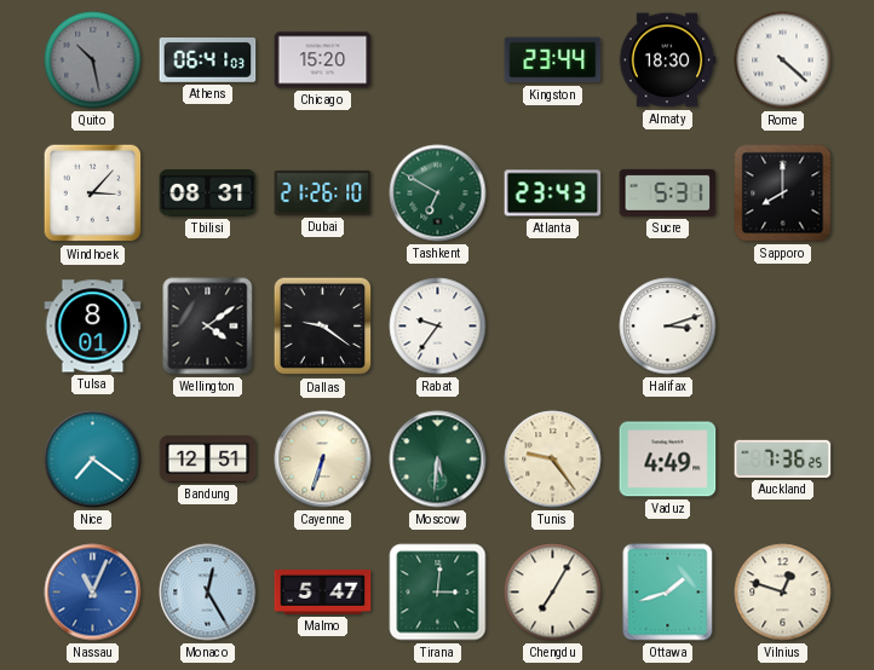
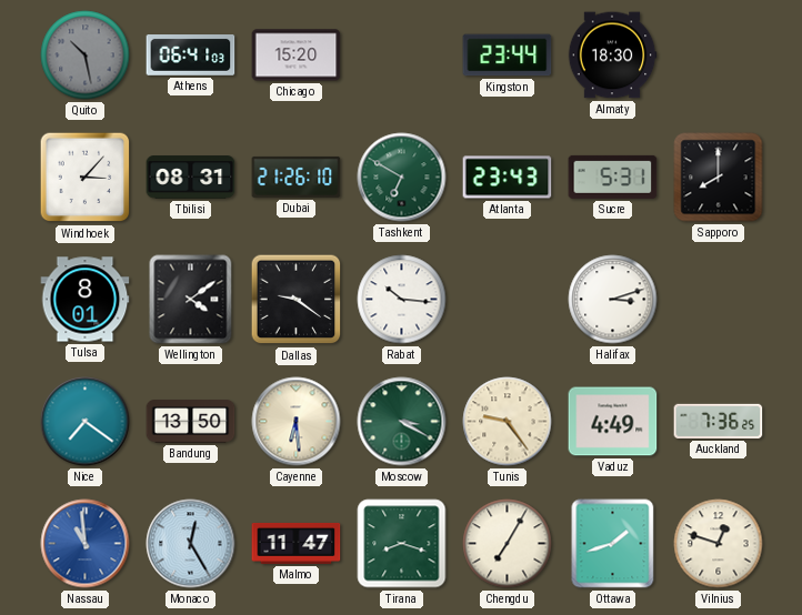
Rome: 4:22 -> none
Rabat: 9:36 -> 10:16
Bandung: 12:51 -> 13:50
Cayenne: 6:33 -> 6:29
Moscow: 5:31 -> 3:20
Nassau: 11:04 -> 10:59
Malmo: 5:47 -> 11:47
Tirana: 3:01 -> 8:18
